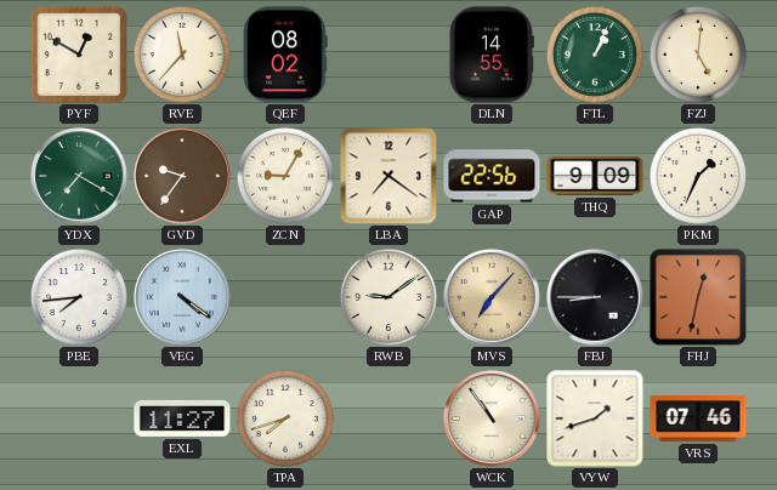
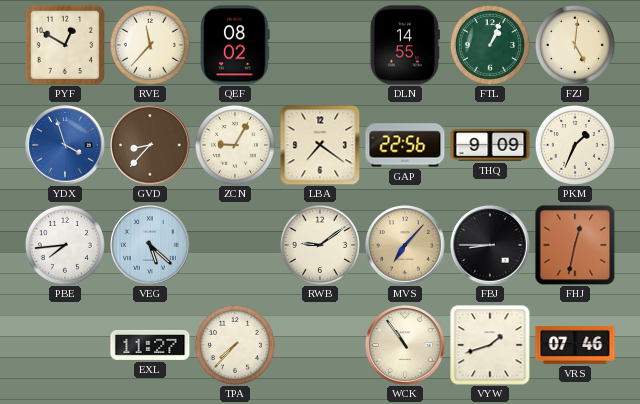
YDX: 7:20 -> 3:57
YDX dial: green -> blue
GVD: 9:36 -> 8:37
VEG: 4:21 -> 5:22
TPA: 7:42 -> 7:37
